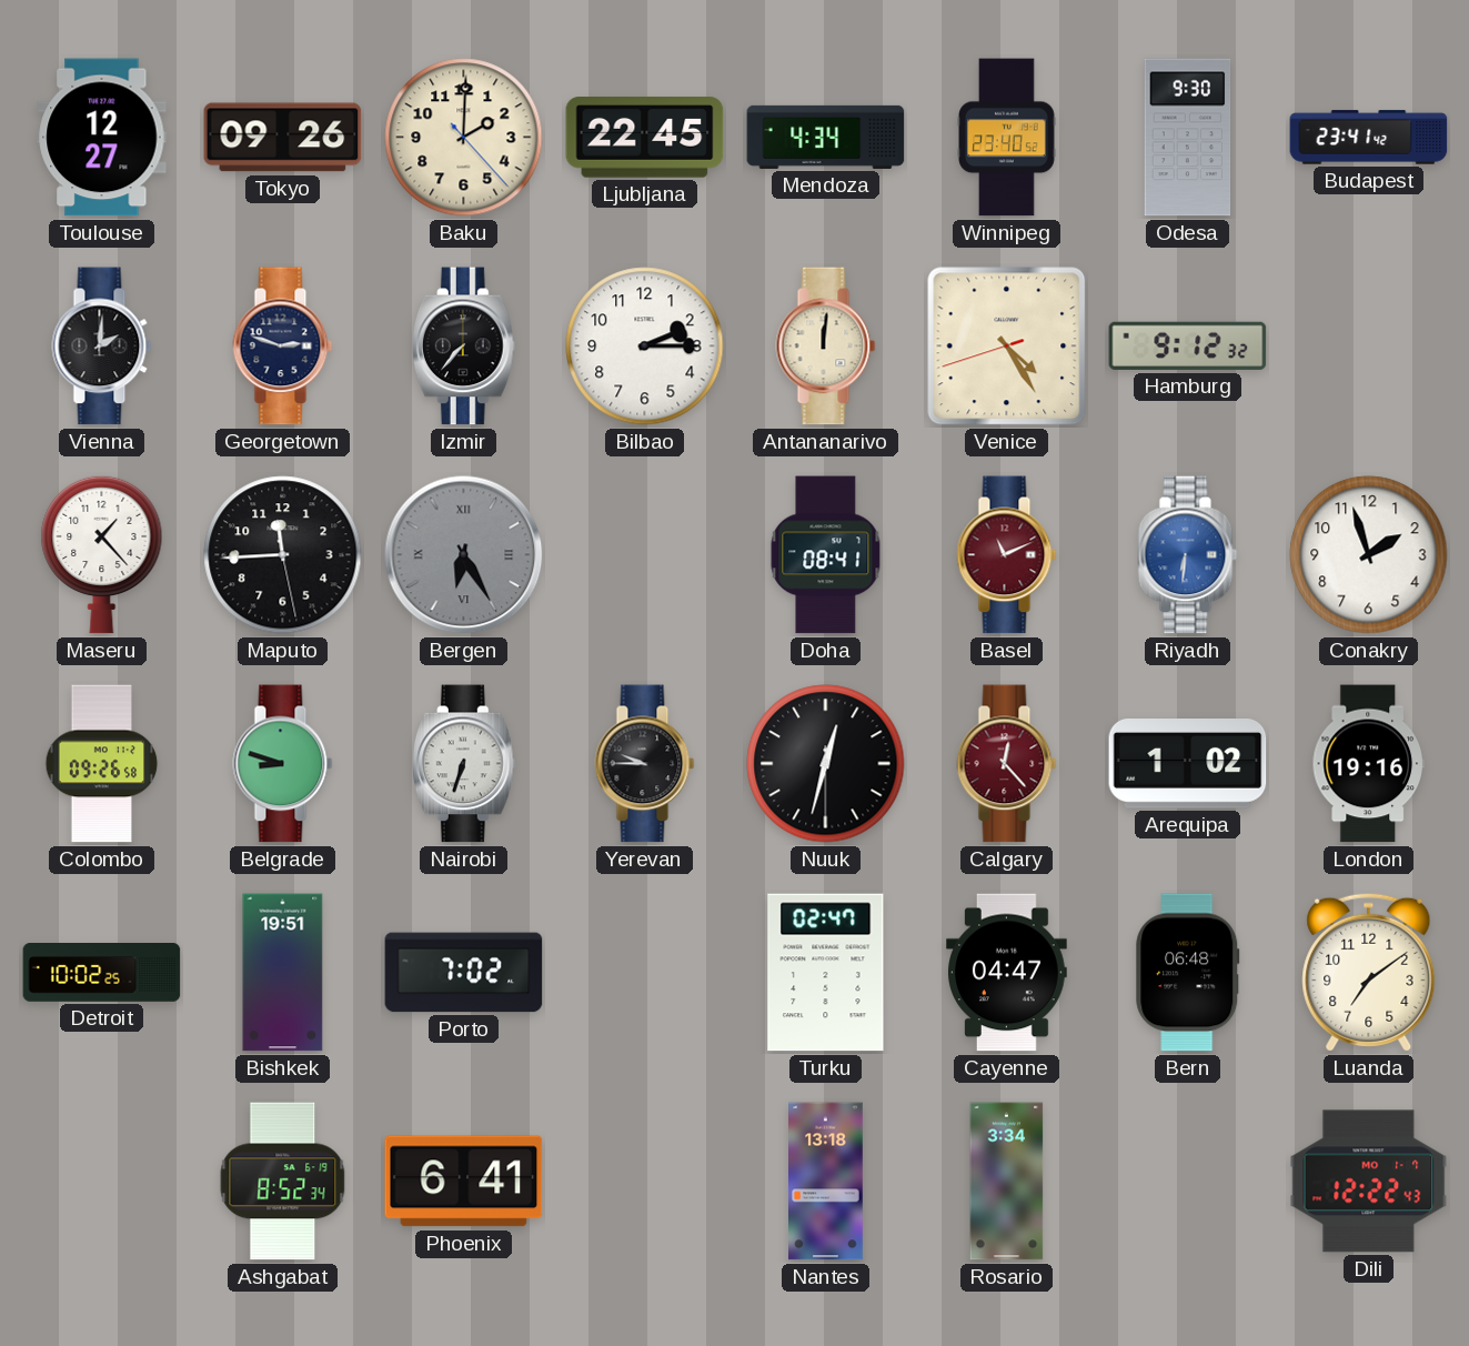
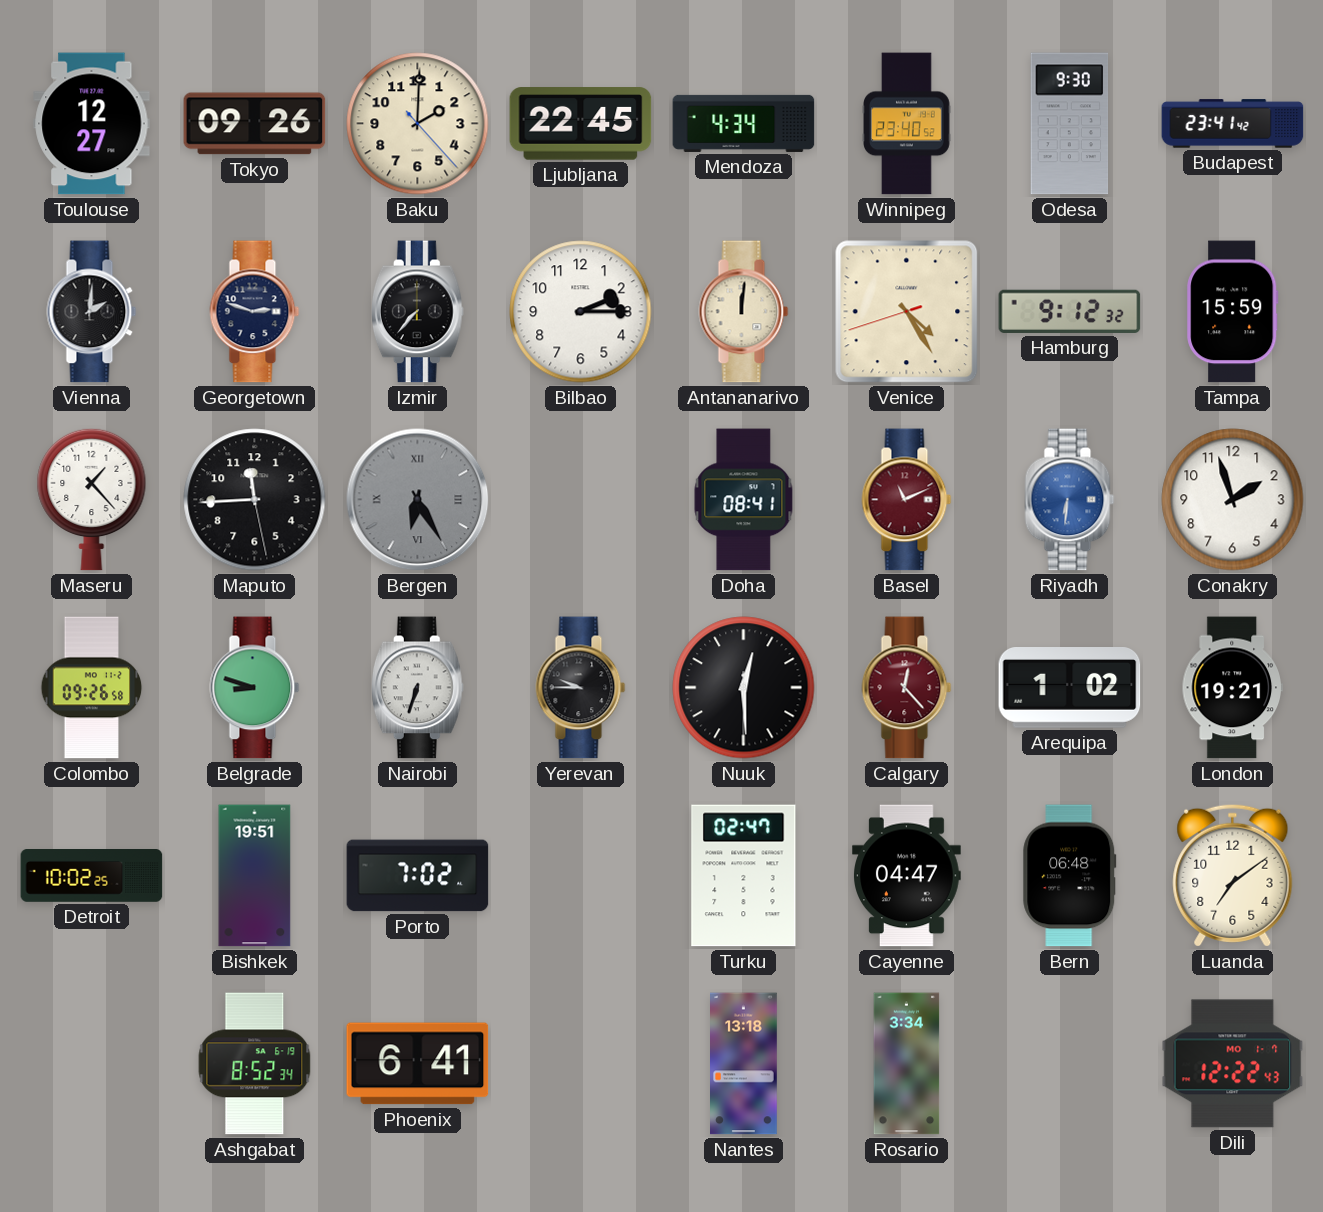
Tampa: none -> 15:59
Nuuk: 12:32 -> 12:29
London: 19:16 -> 19:21
